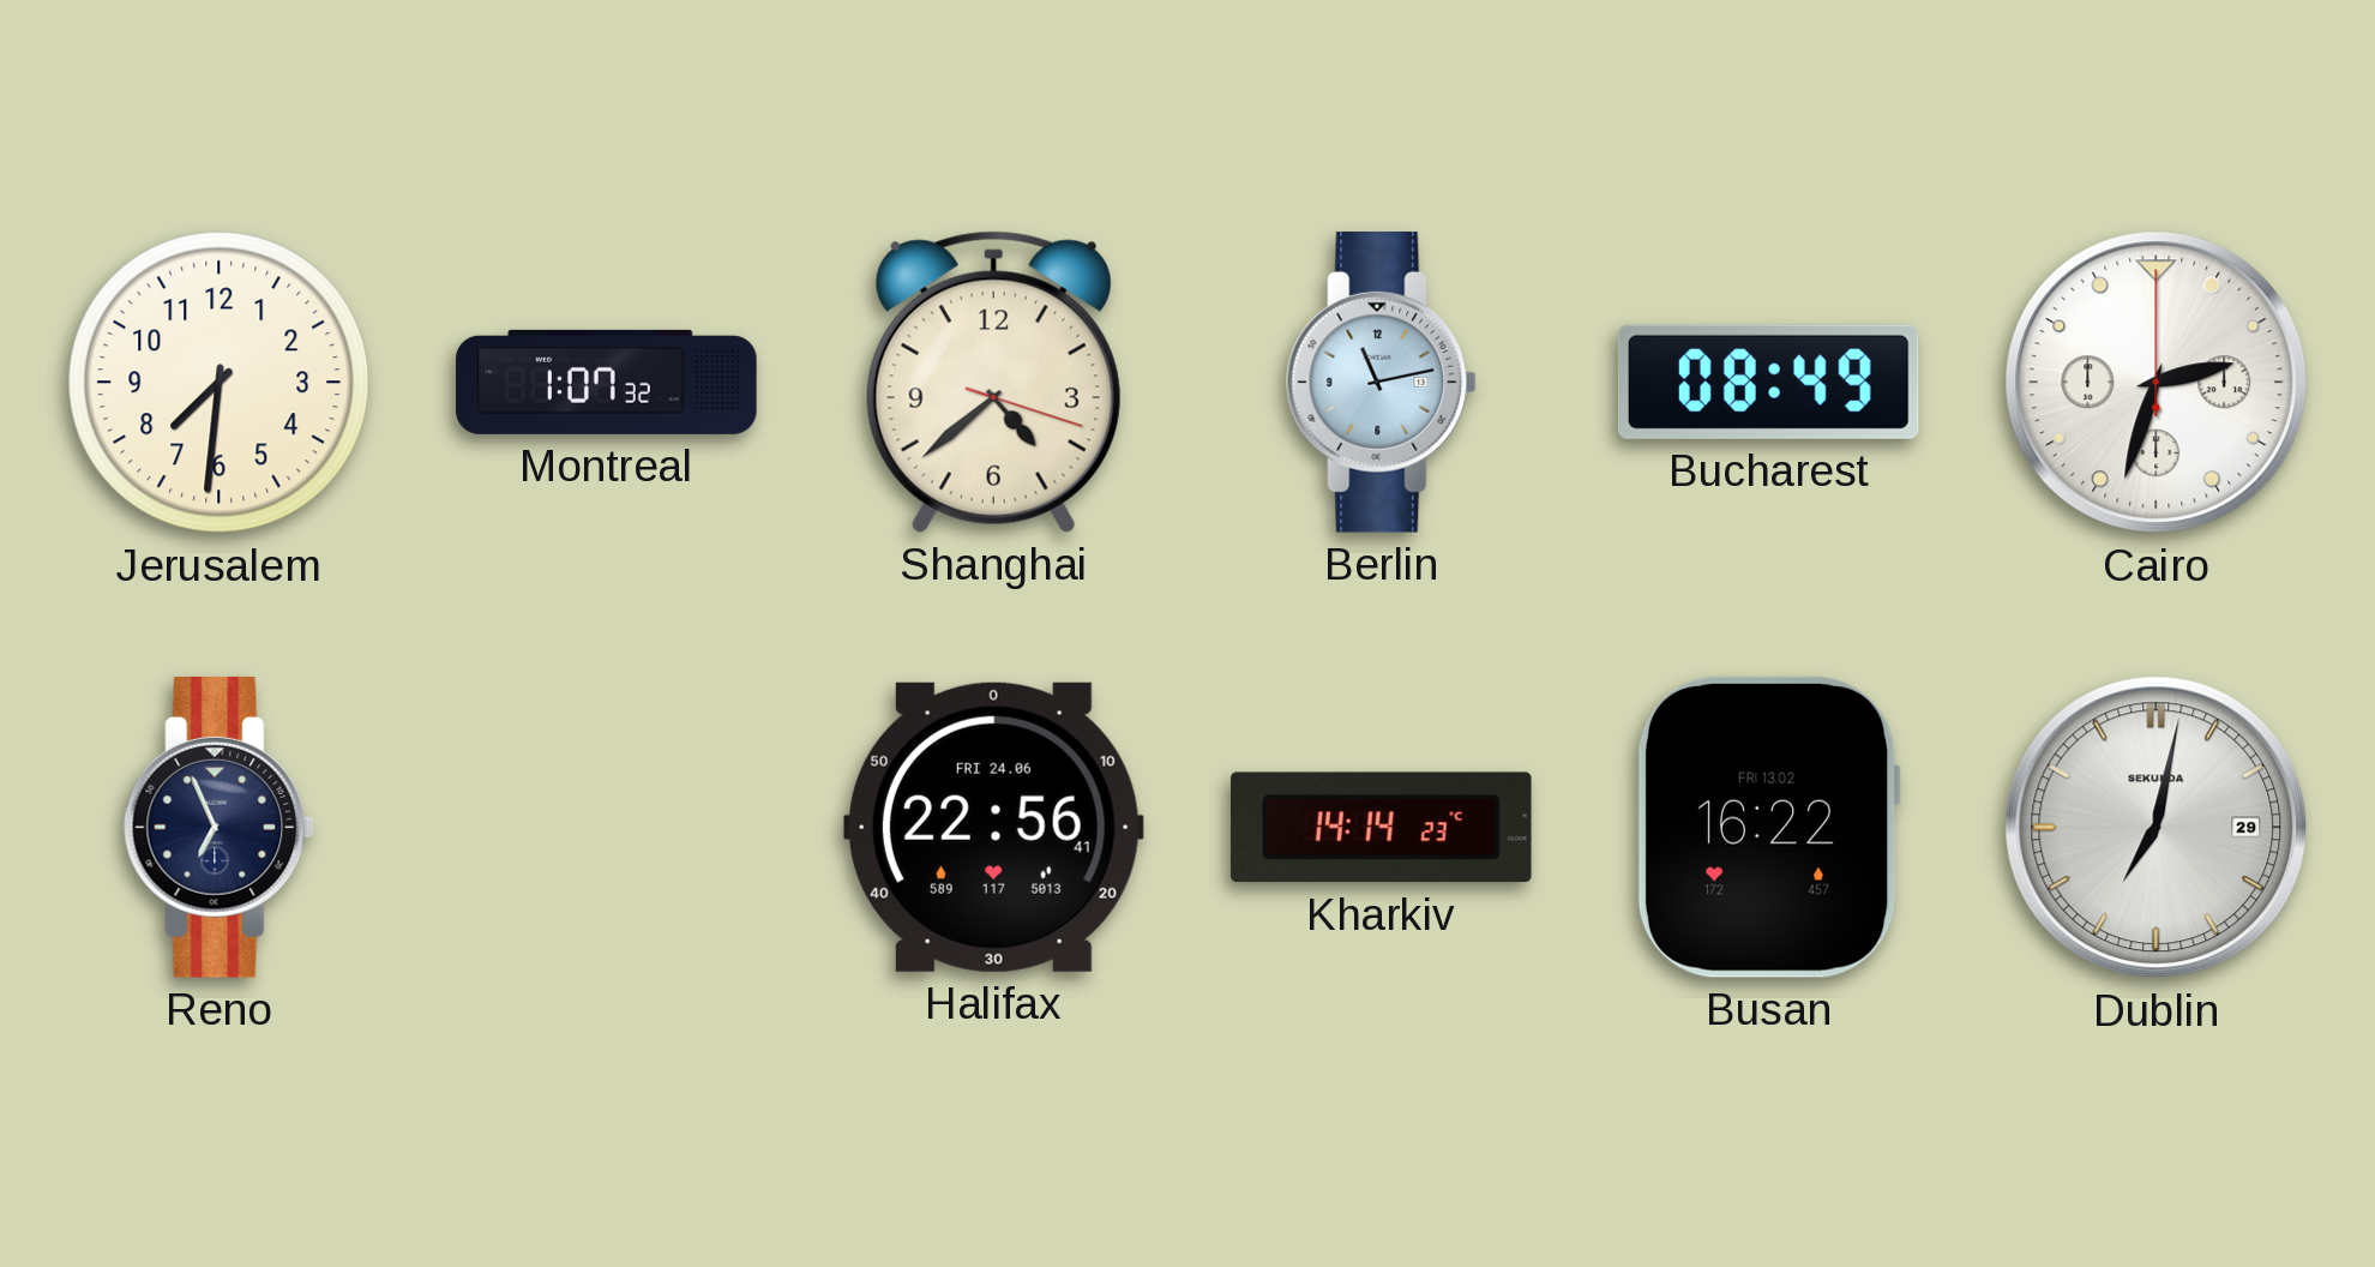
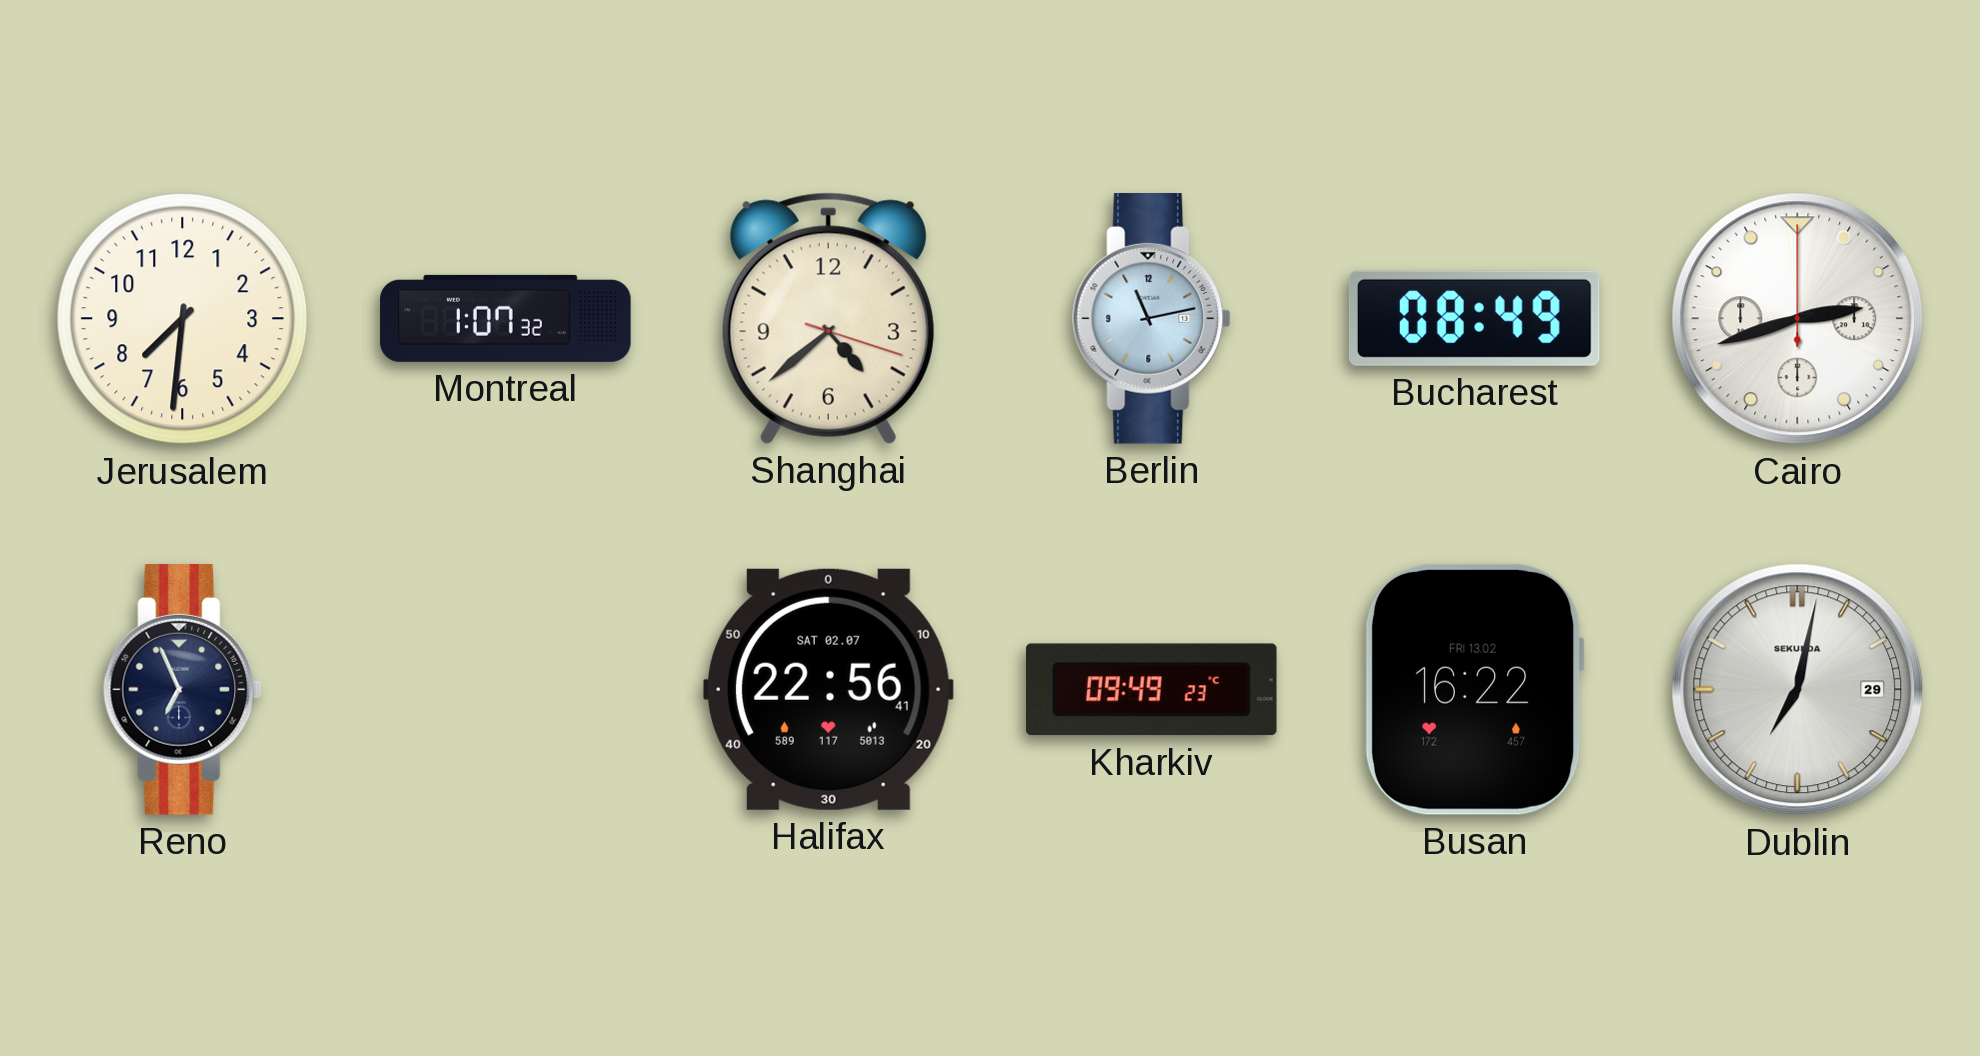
Cairo: 2:33 -> 2:42
Halifax date: FRI 24.06 -> SAT 02.07
Kharkiv: 14:14 -> 09:49
